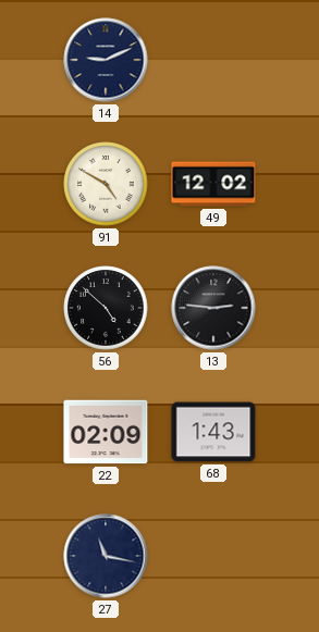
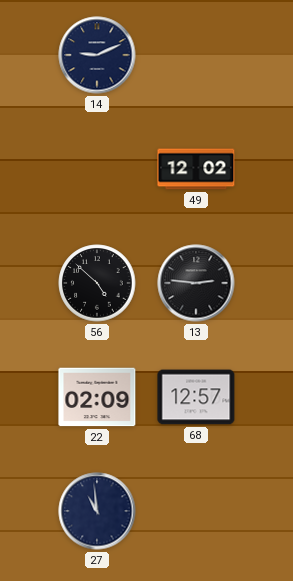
91: 4:50 -> none
68: 1:43 -> 12:57
27: 11:17 -> 10:59
